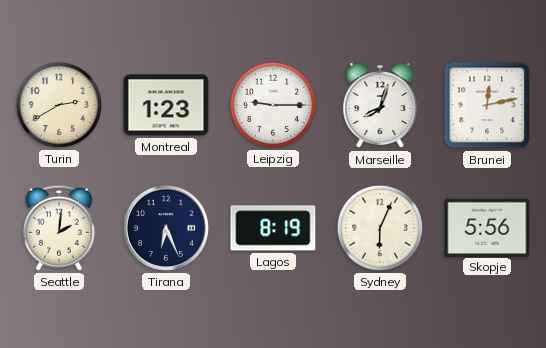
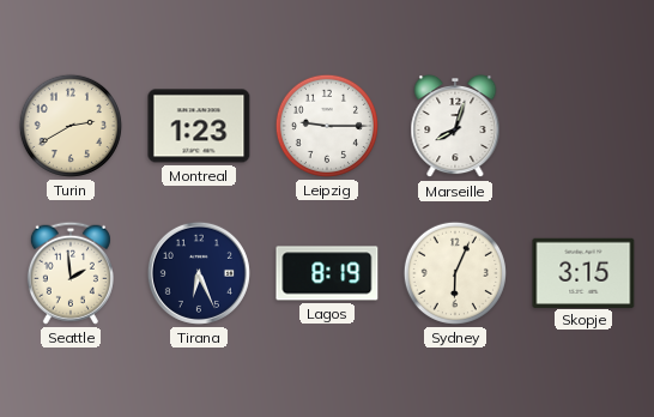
Brunei: 12:13 -> none
Seattle: 2:01 -> 1:59
Skopje: 5:56 -> 3:15
